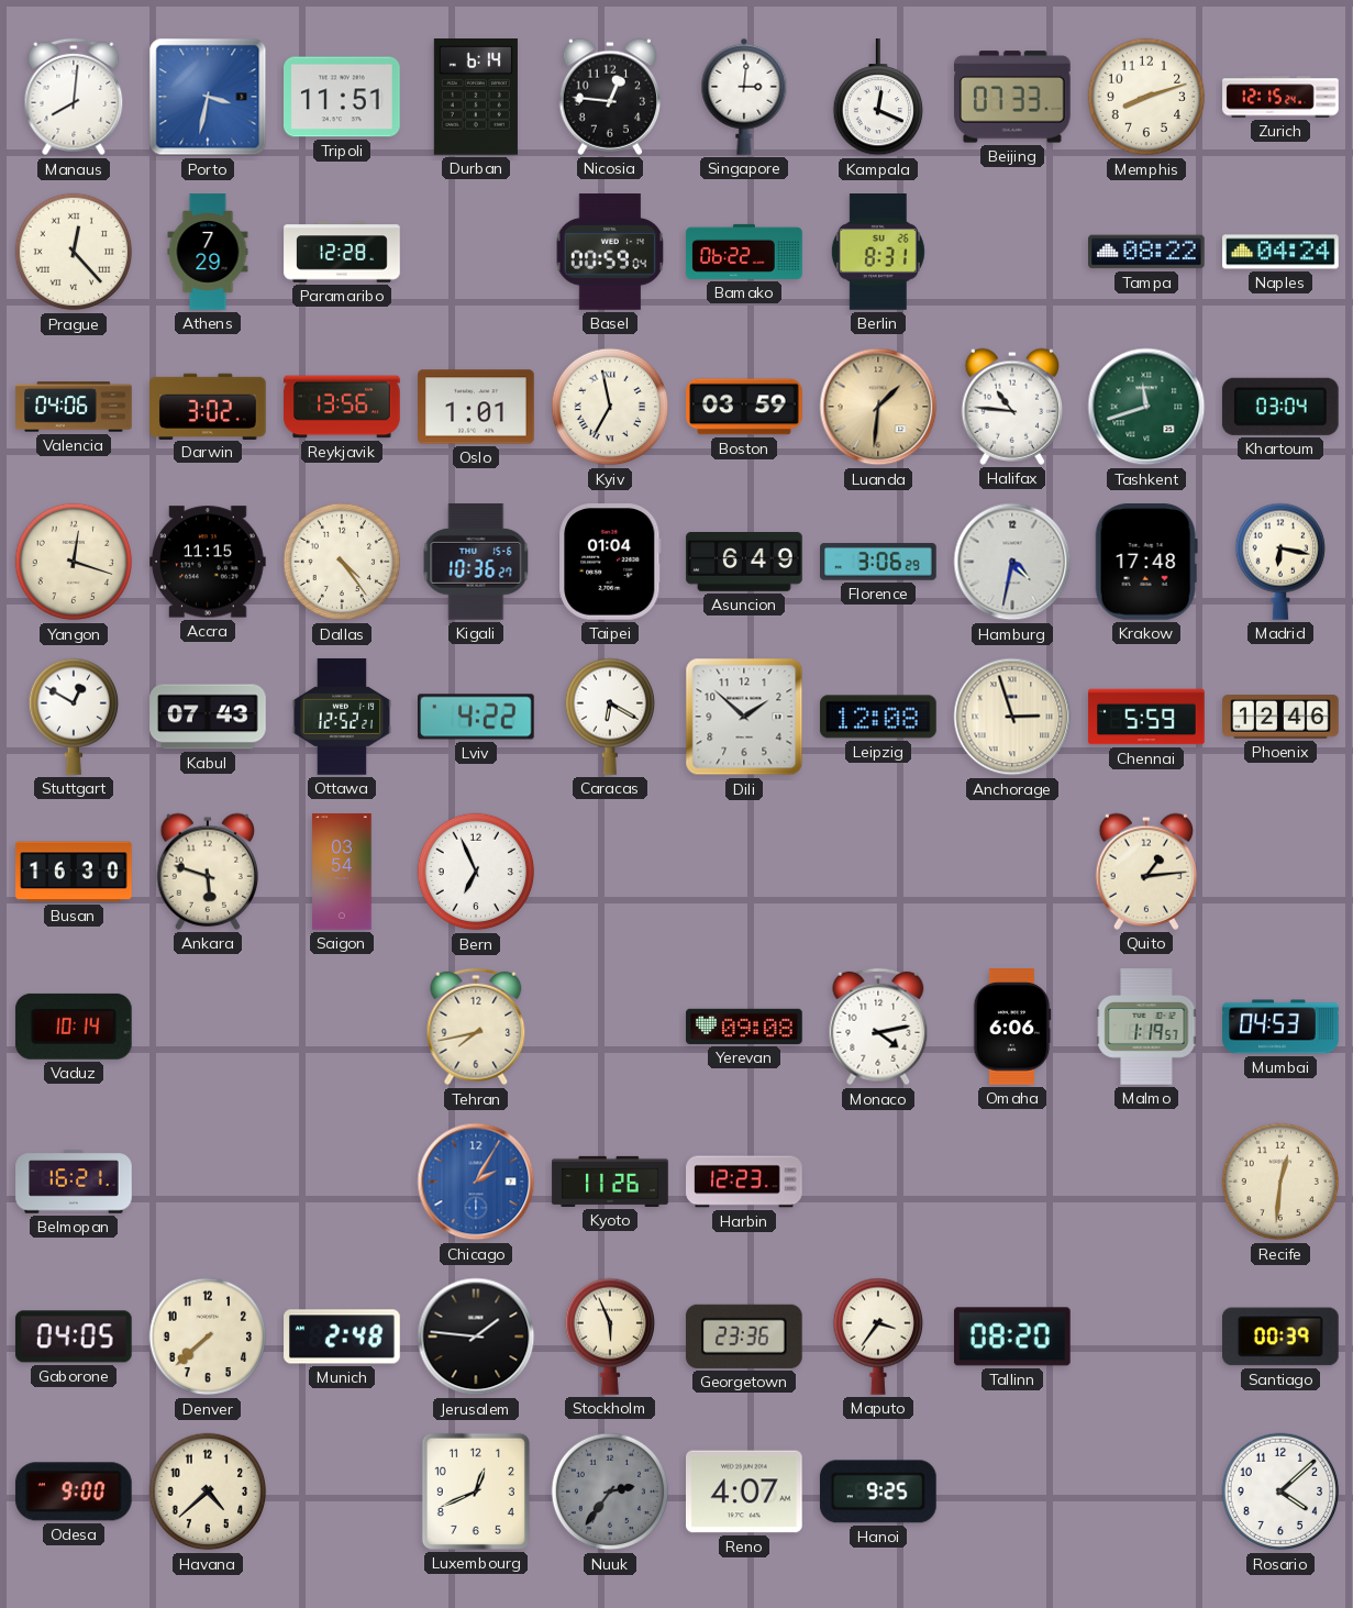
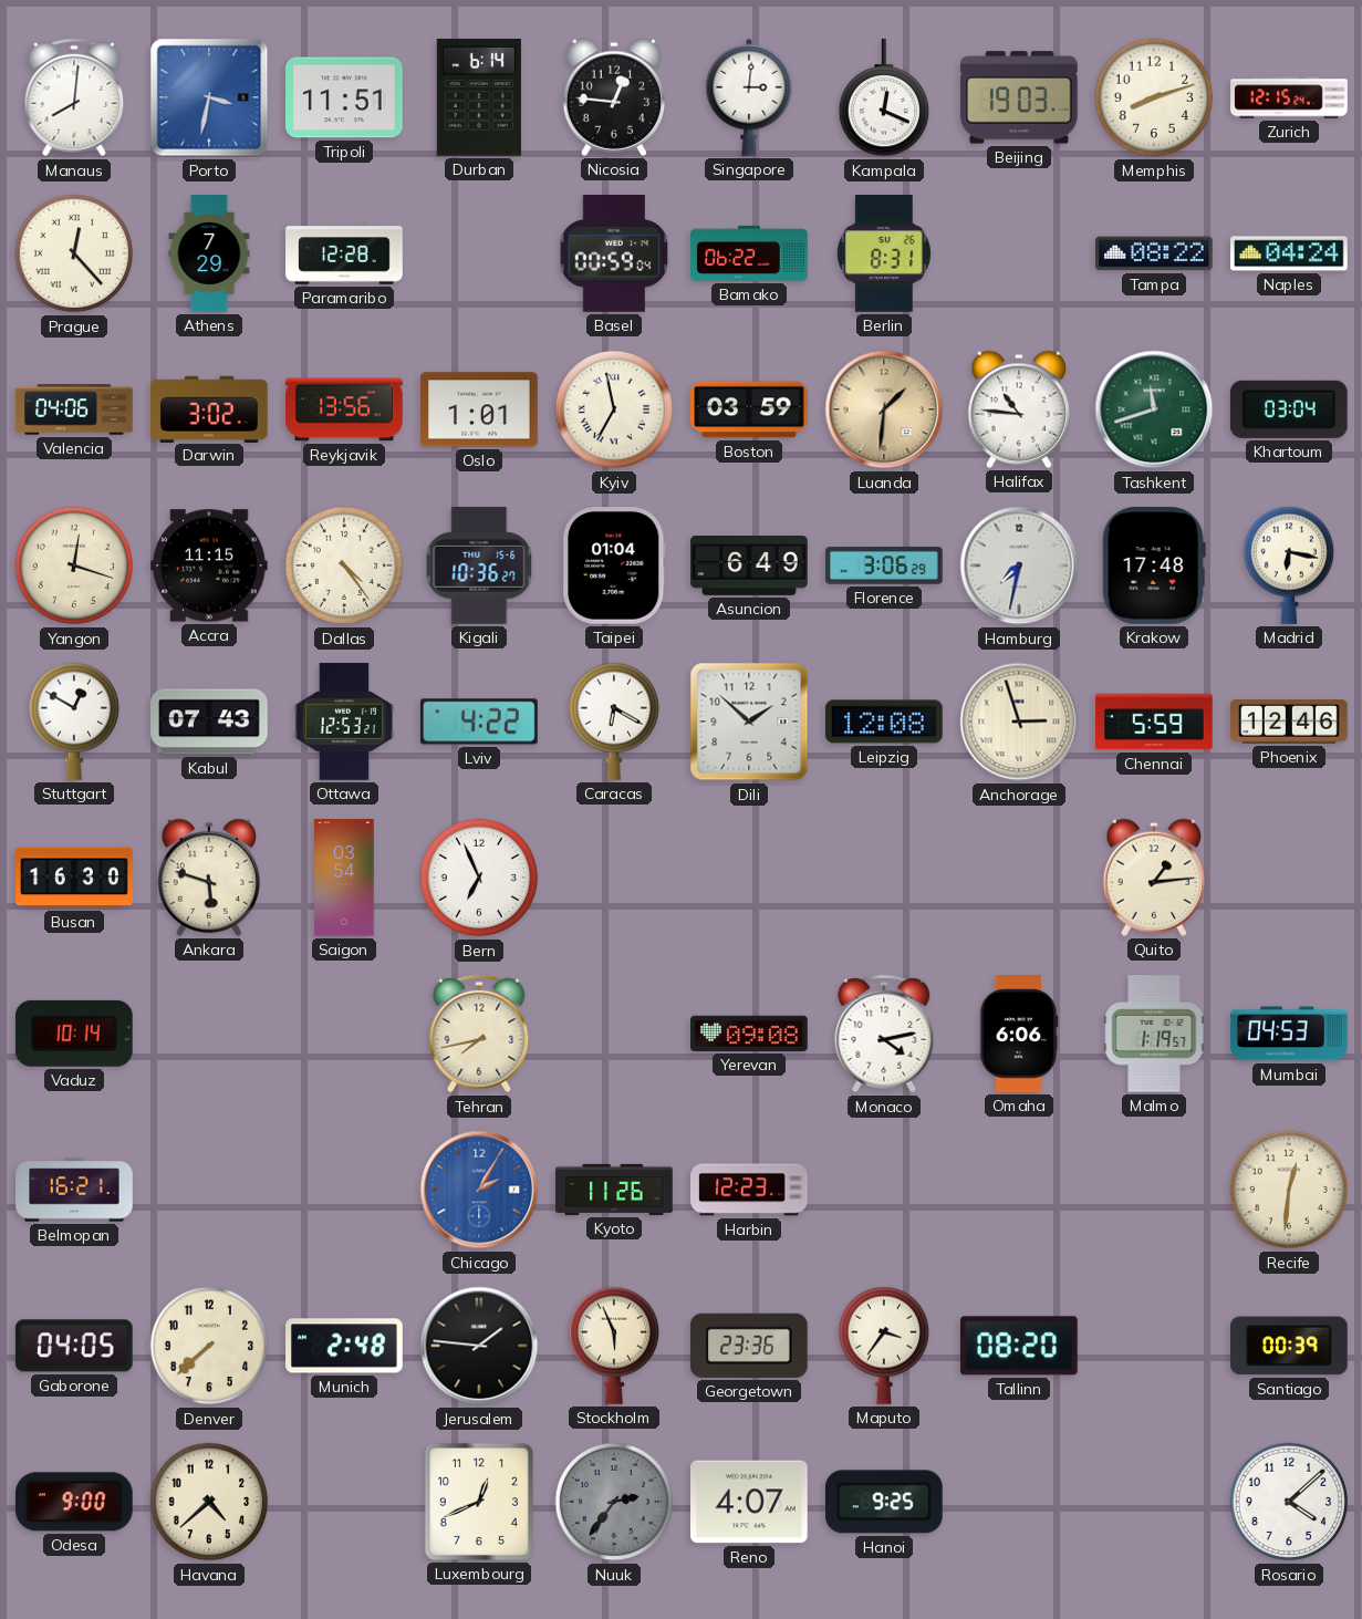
Beijing: 07:33 -> 19:03
Hamburg: 4:32 -> 7:32
Ottawa: 12:52 -> 12:53
